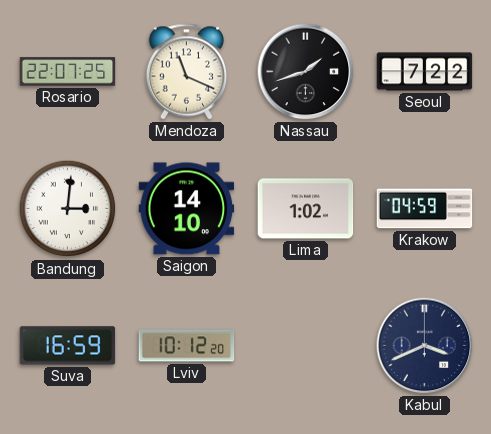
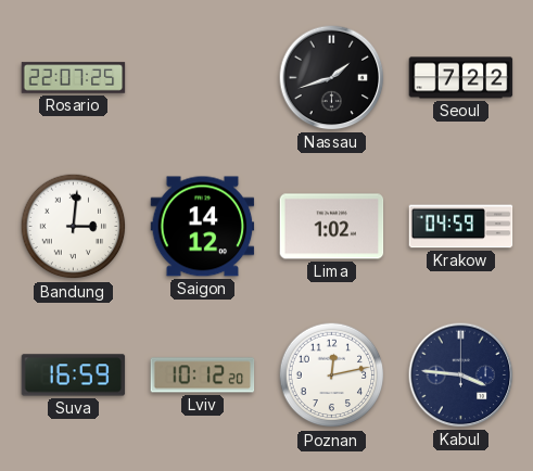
Mendoza: 11:19 -> none
Saigon: 14:10 -> 14:12
Poznan: none -> 12:13
Kabul: 3:41 -> 3:46
